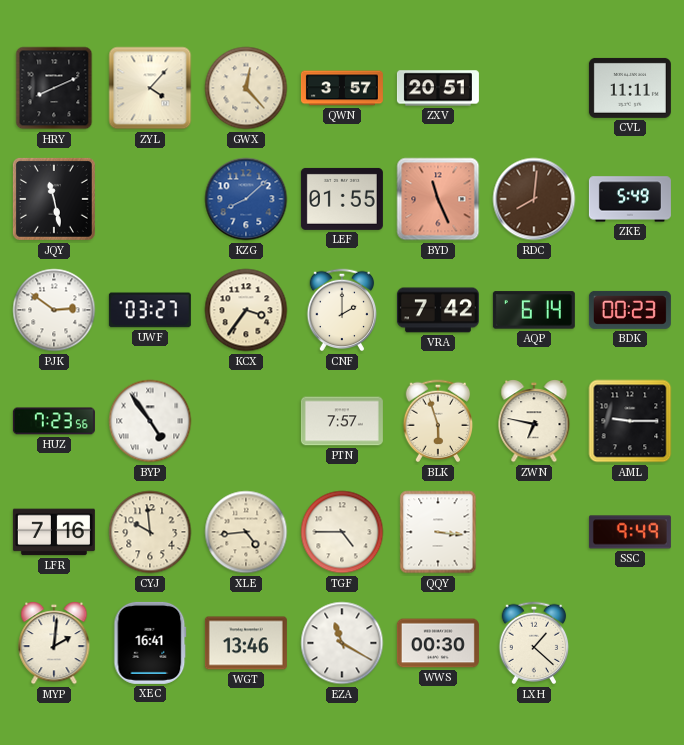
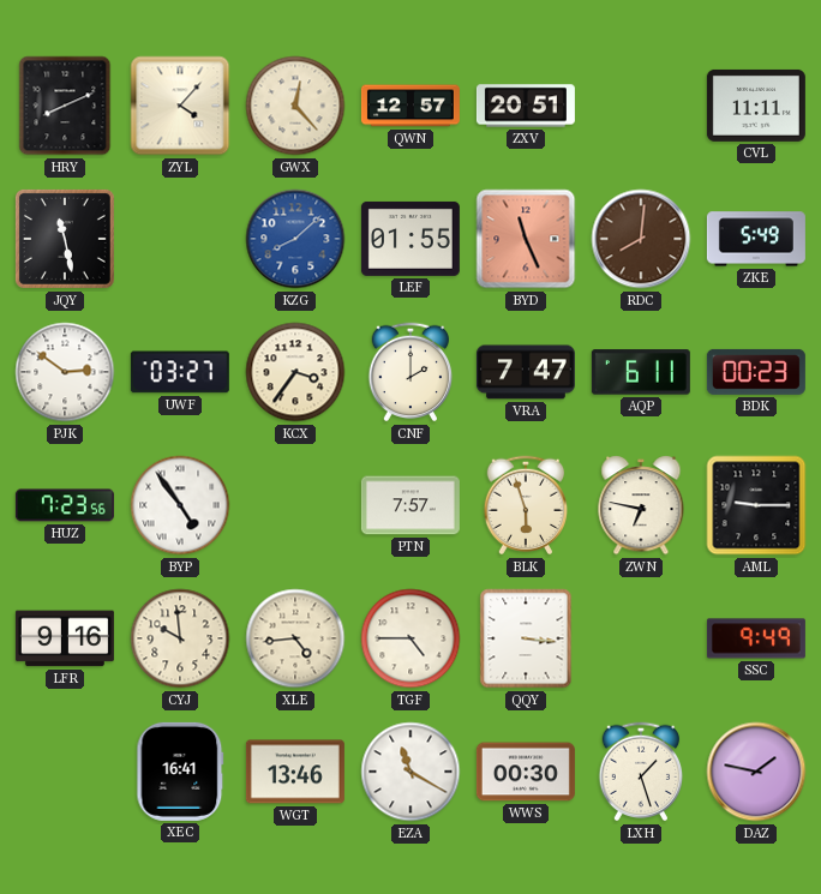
QWN: 3:57 -> 12:57
VRA: 7:42 -> 7:47
AQP: 6:14 -> 6:11
LFR: 7:16 -> 9:16
MYP: 2:01 -> none
LXH: 1:22 -> 1:27
DAZ: none -> 1:47
